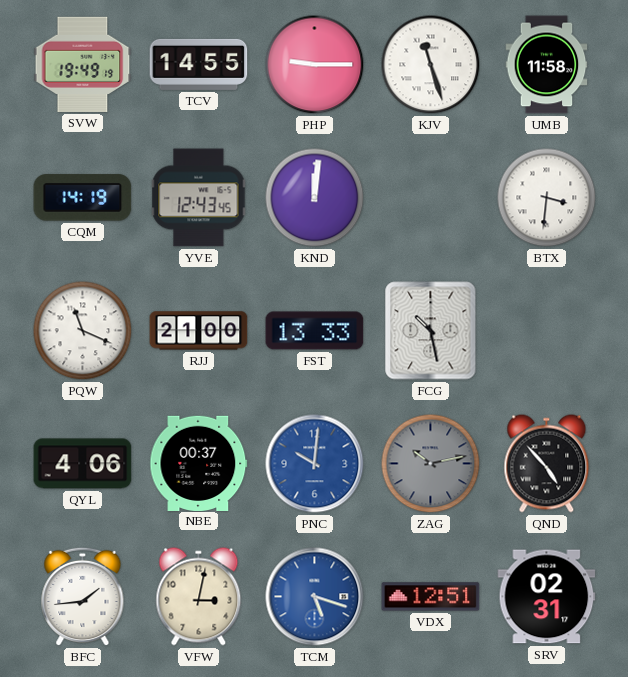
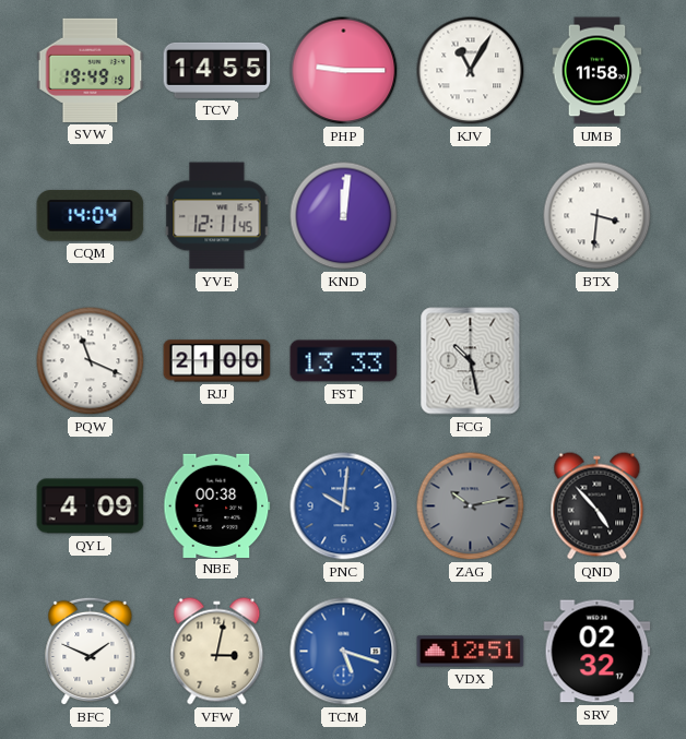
KJV: 11:27 -> 11:05
CQM: 14:19 -> 14:04
YVE: 12:43 -> 12:11
QYL: 4:06 -> 4:09
NBE: 00:37 -> 00:38
BFC: 1:44 -> 1:49
SRV: 02:31 -> 02:32
